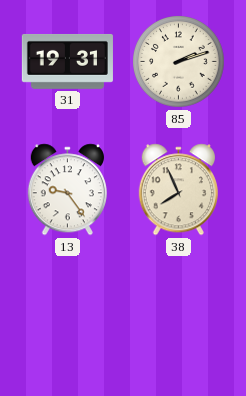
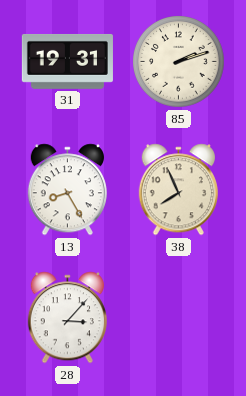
13: 9:24 -> 8:25
28: none -> 3:07
